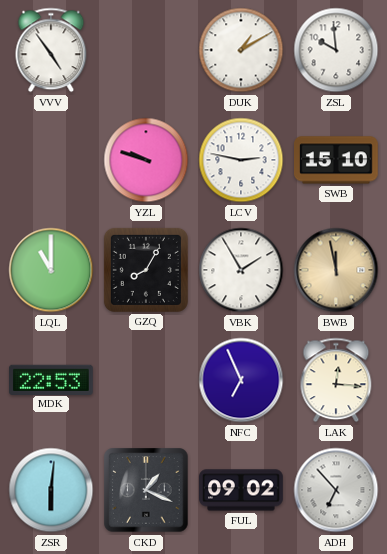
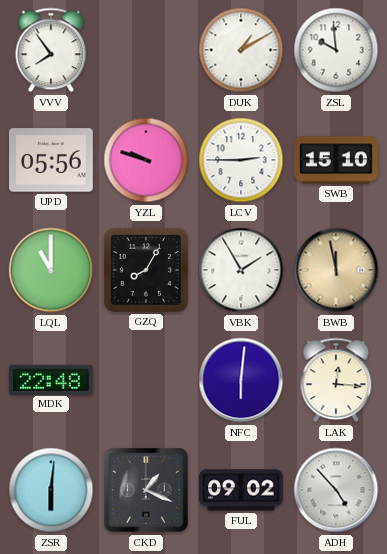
VVV: 4:54 -> 7:54
UPD: none -> 05:56
LCV: 2:47 -> 2:45
MDK: 22:53 -> 22:48
NFC: 6:56 -> 6:01
ADH: 6:53 -> 4:53
